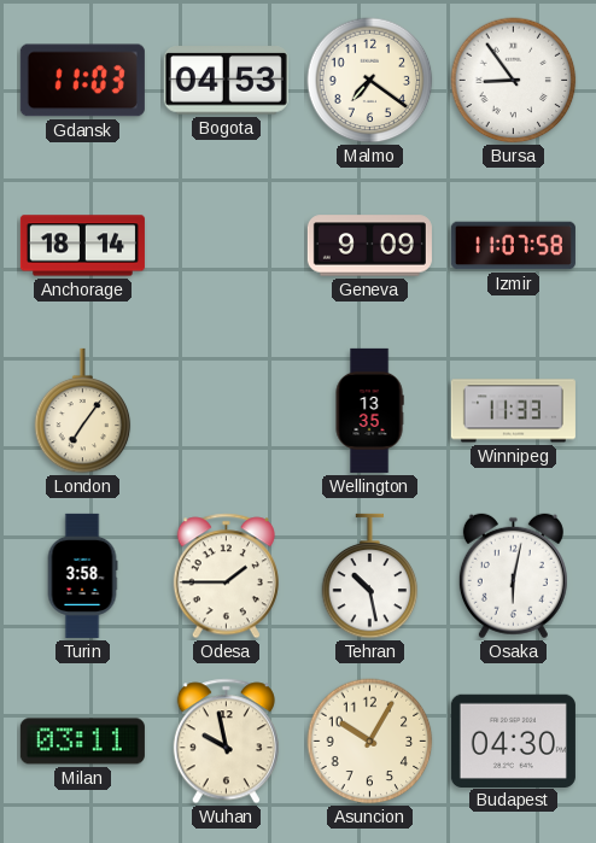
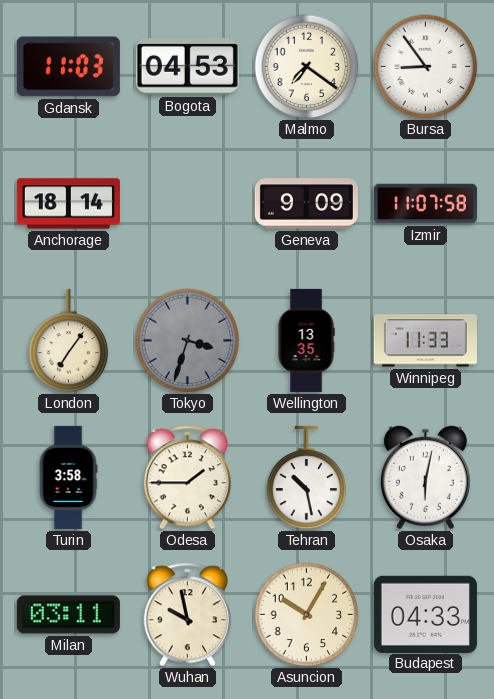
Tokyo: none -> 3:33
Budapest: 04:30 -> 04:33
